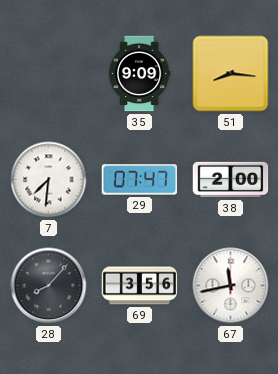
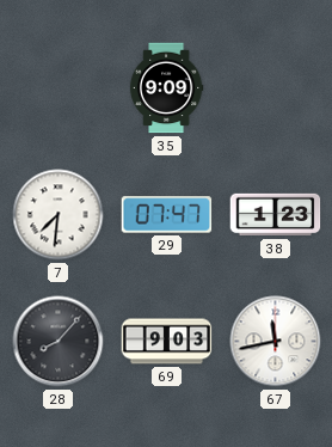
51: 8:16 -> none
38: 2:00 -> 1:23
69: 3:56 -> 9:03
